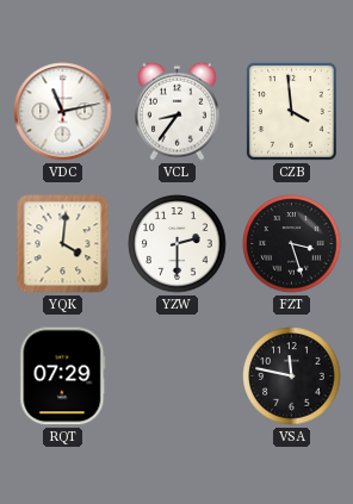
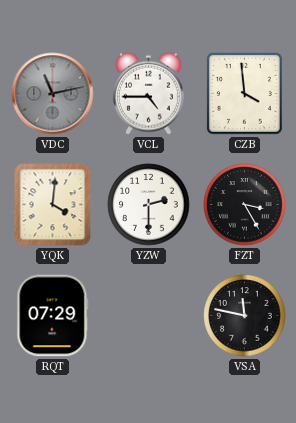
VDC dial: white -> grey
VCL: 8:36 -> 4:45
FZT: 3:27 -> 3:25
